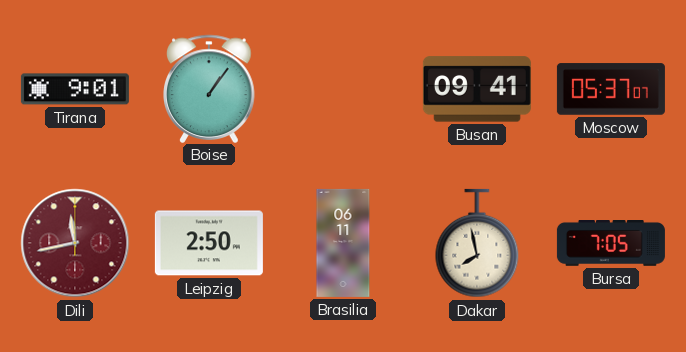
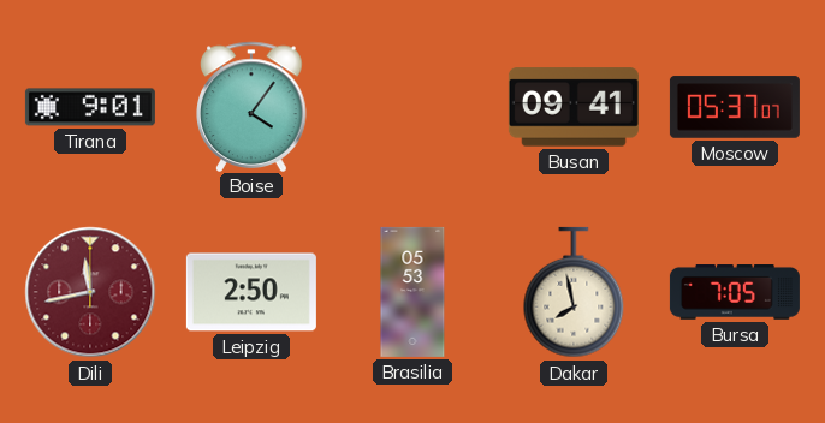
Boise: 1:06 -> 4:06
Brasilia: 06:11 -> 05:53
